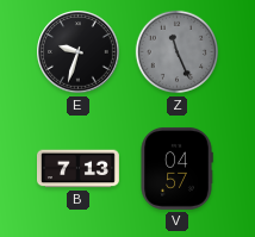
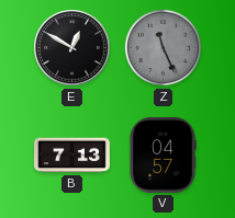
E: 9:33 -> 12:50
